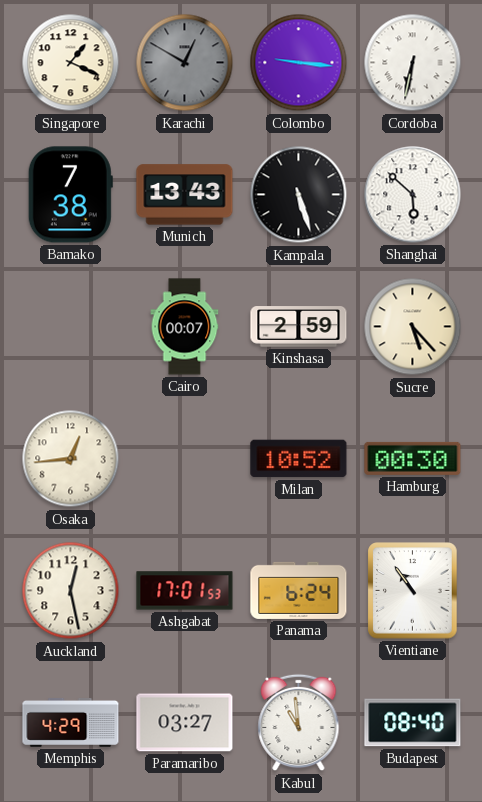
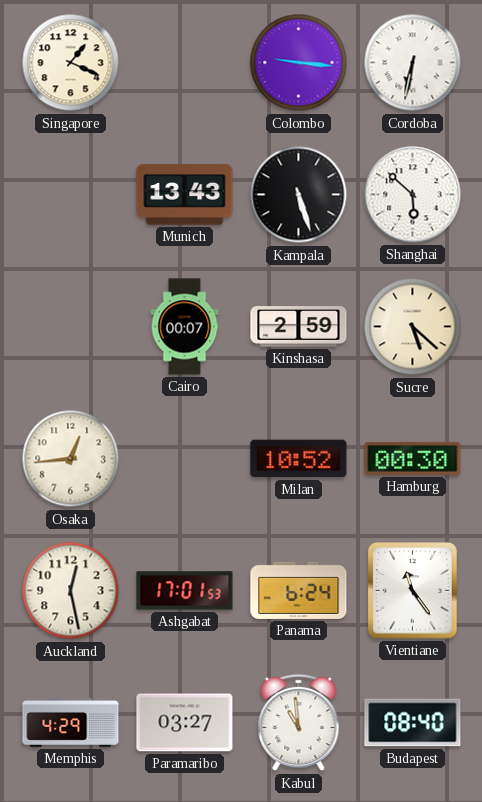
Karachi: 12:50 -> none
Bamako: 7:38 -> none
Sucre: 5:23 -> 5:22
Vientiane: 10:54 -> 11:24
